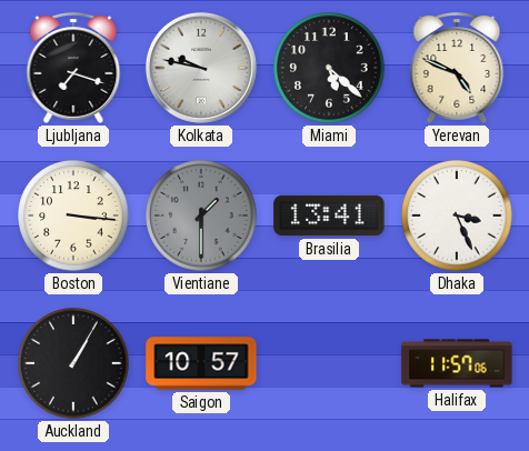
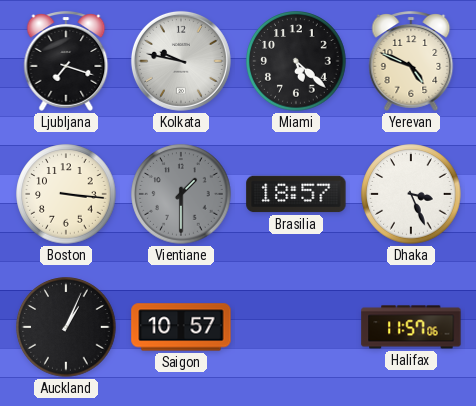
Brasilia: 13:41 -> 18:57
Auckland: 1:05 -> 1:04
